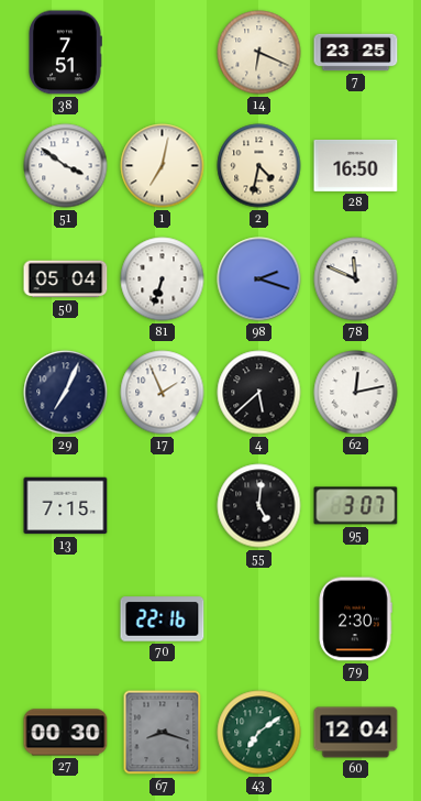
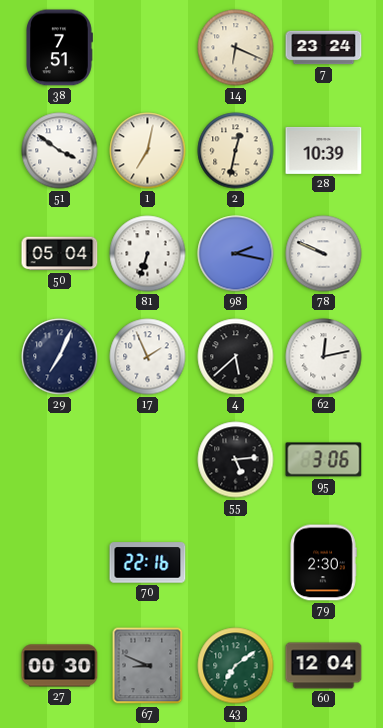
7: 23:25 -> 23:24
2: 4:32 -> 12:32
28: 16:50 -> 10:39
98: 2:18 -> 2:17
78: 11:49 -> 9:49
13: 7:15 -> none
55: 5:01 -> 5:14
95: 3:07 -> 3:06
67: 8:18 -> 8:49
